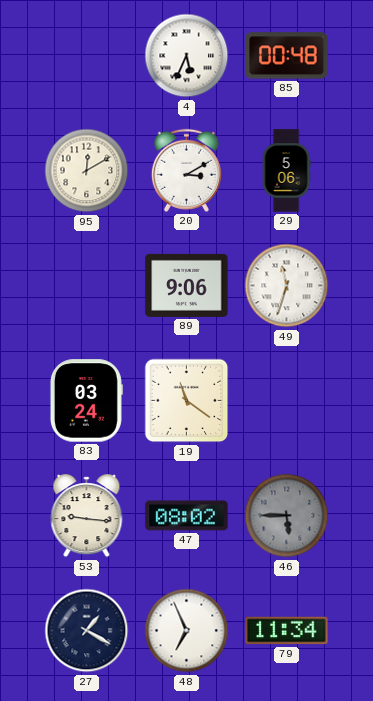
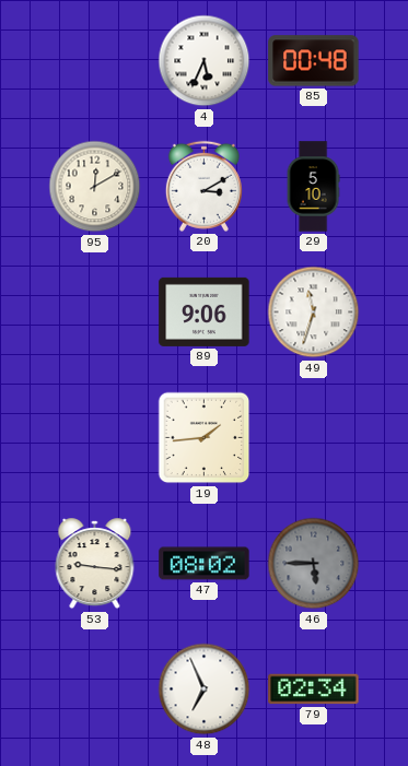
29: 5:06 -> 5:10
83: 03:24 -> none
19: 11:21 -> 1:44
27: 1:20 -> none
79: 11:34 -> 02:34
